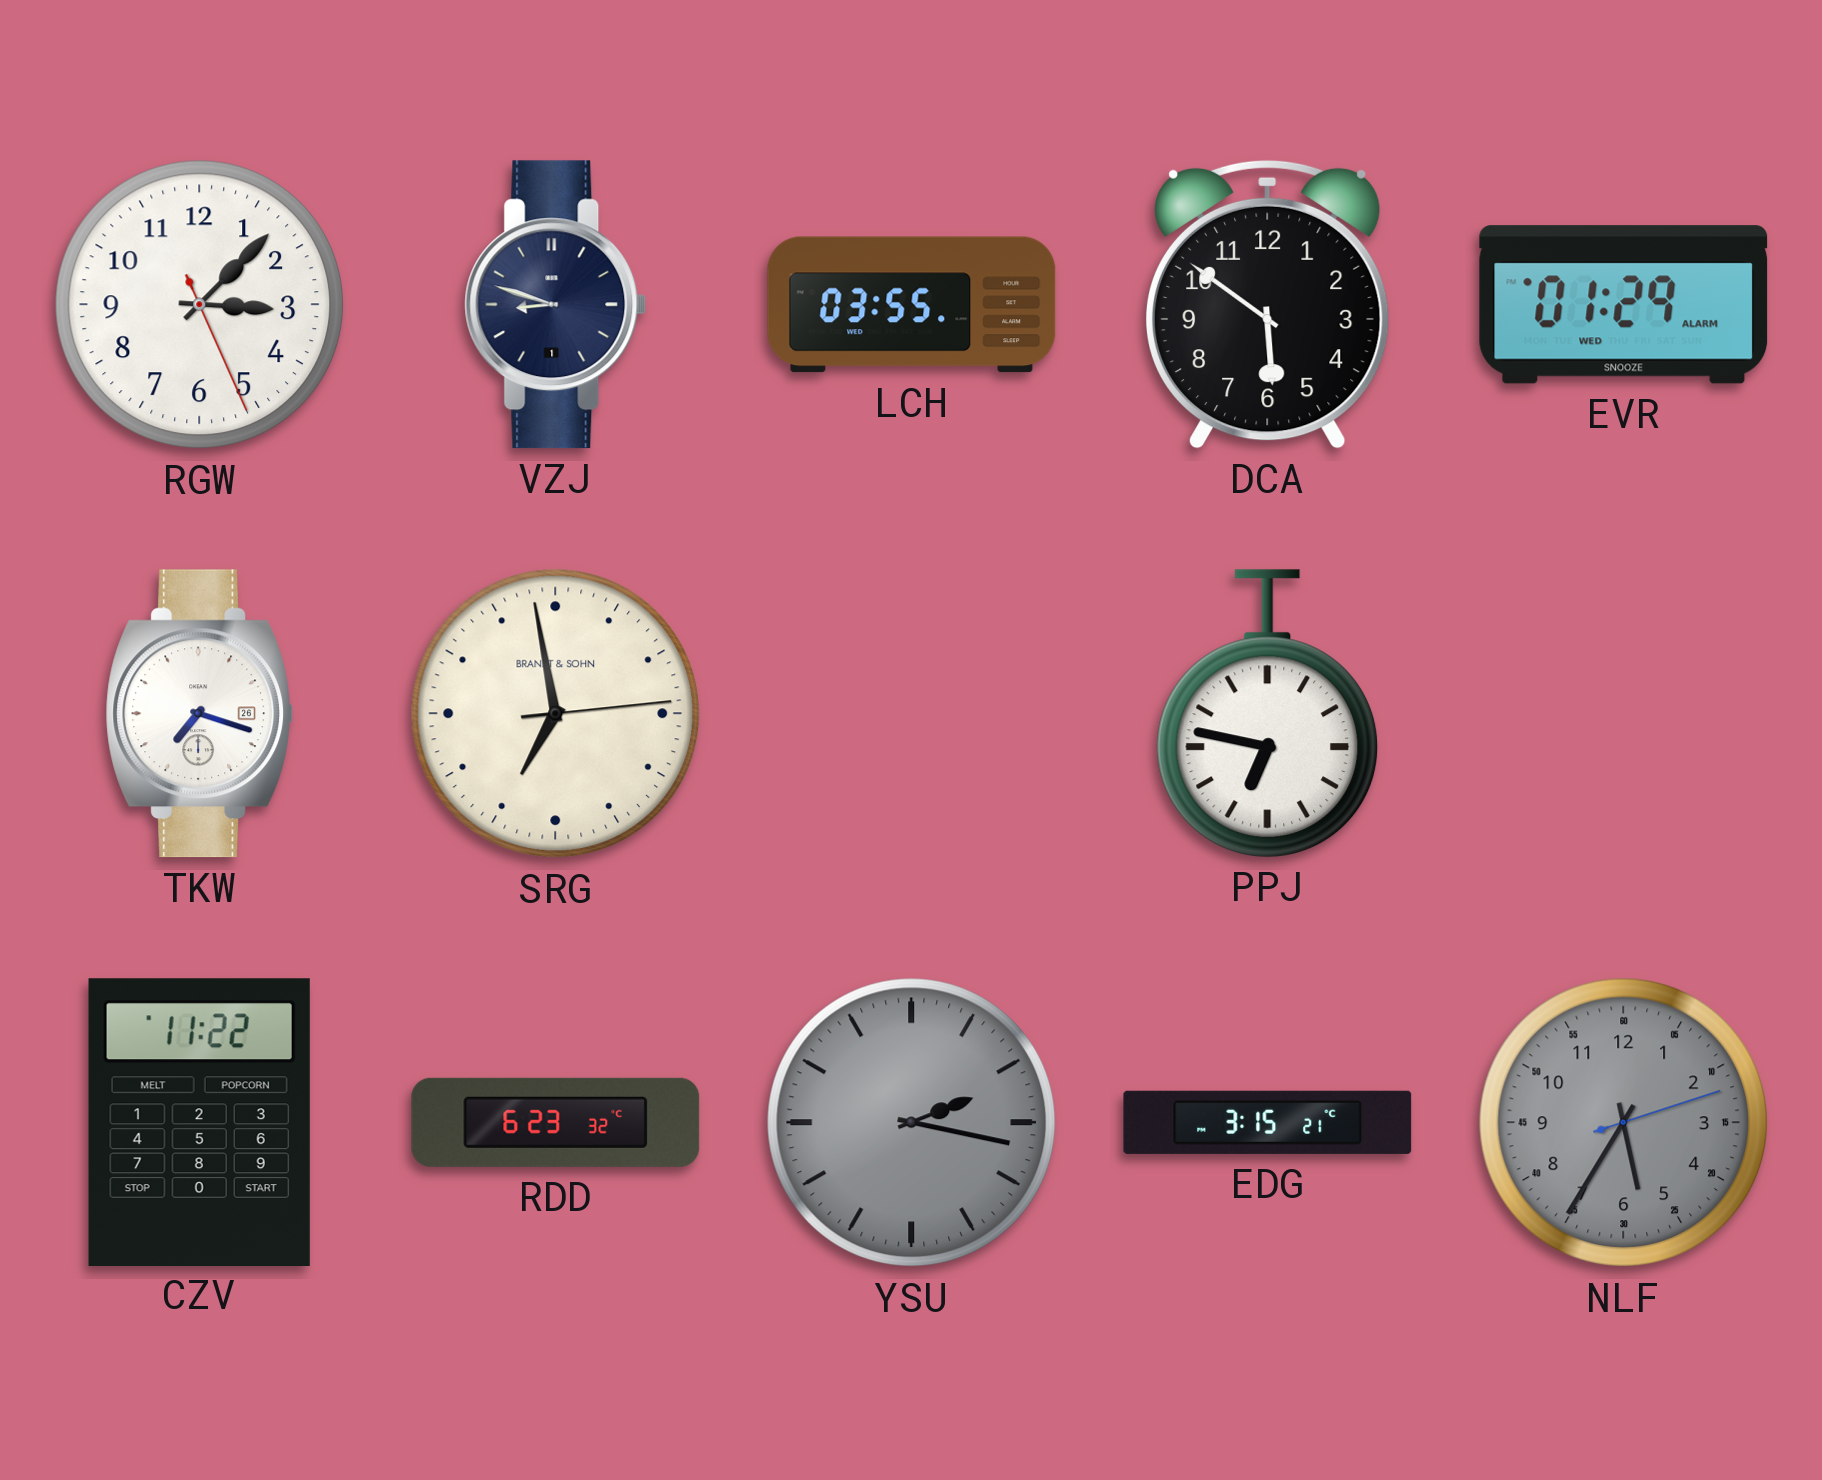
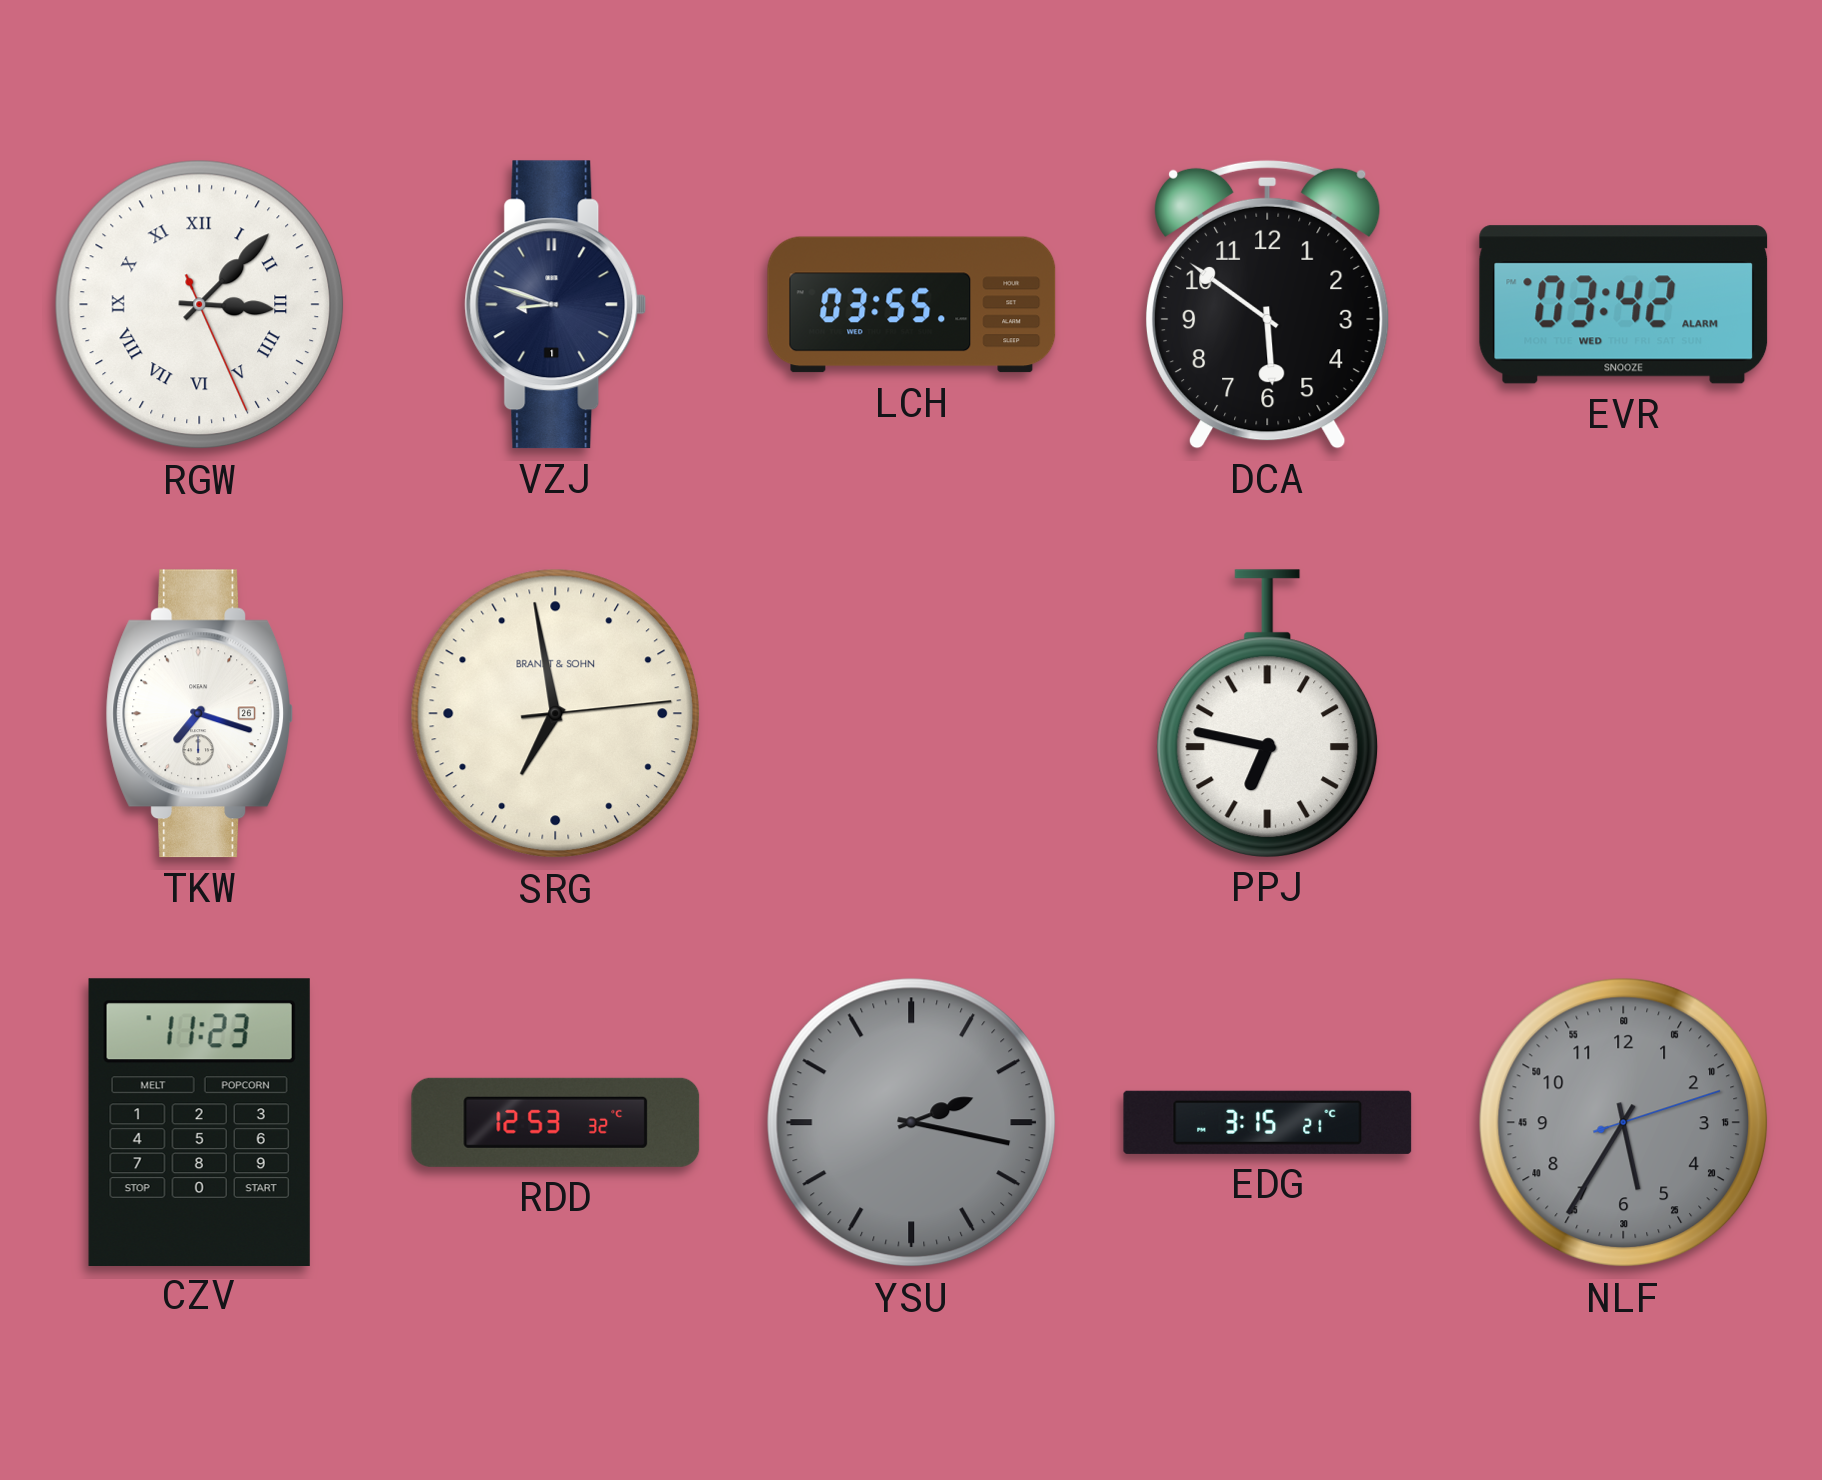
RGW numerals: Arabic -> Roman
EVR: 01:29 -> 03:42
CZV: 11:22 -> 11:23
RDD: 6:23 -> 12:53
